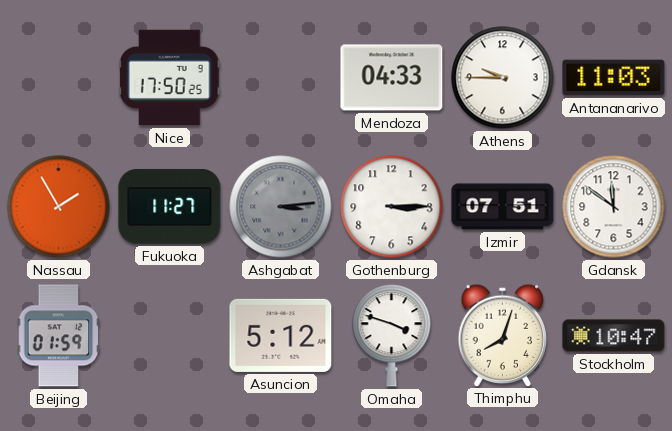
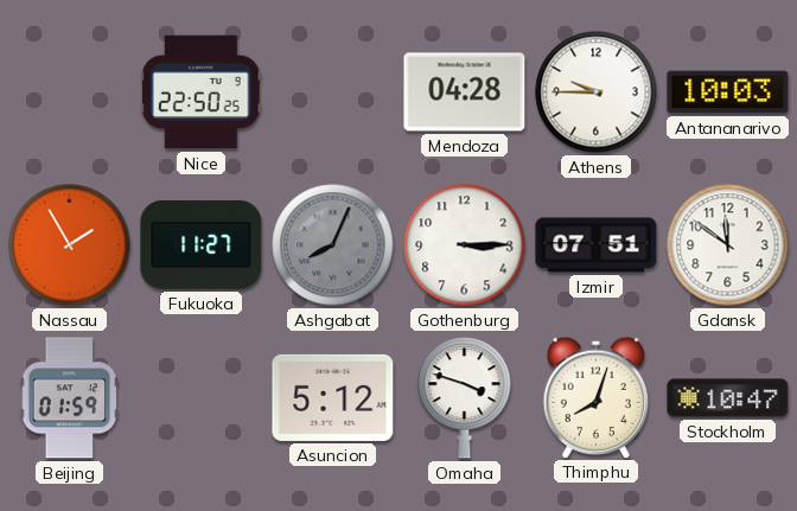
Nice: 17:50 -> 22:50
Mendoza: 04:33 -> 04:28
Antananarivo: 11:03 -> 10:03
Ashgabat: 3:14 -> 8:04
